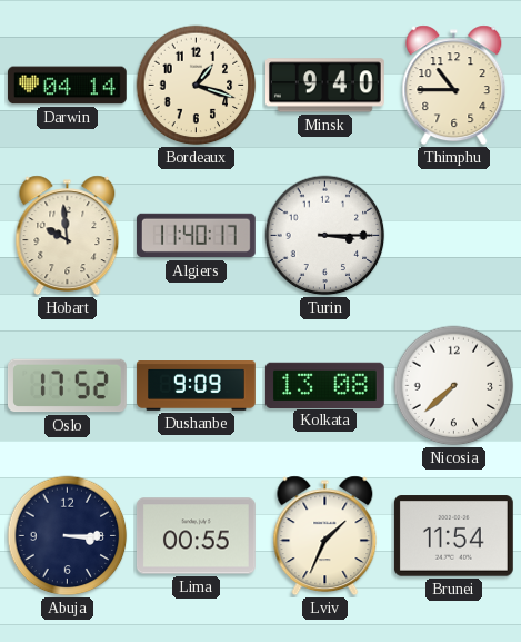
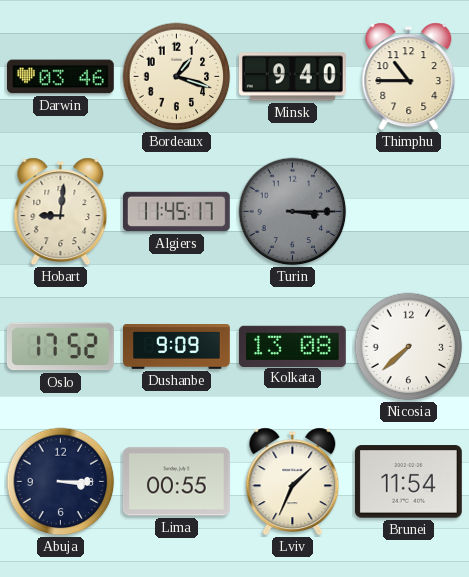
Darwin: 04:14 -> 03:46
Hobart: 9:59 -> 9:01
Algiers: 11:40 -> 11:45
Turin dial: white -> grey
